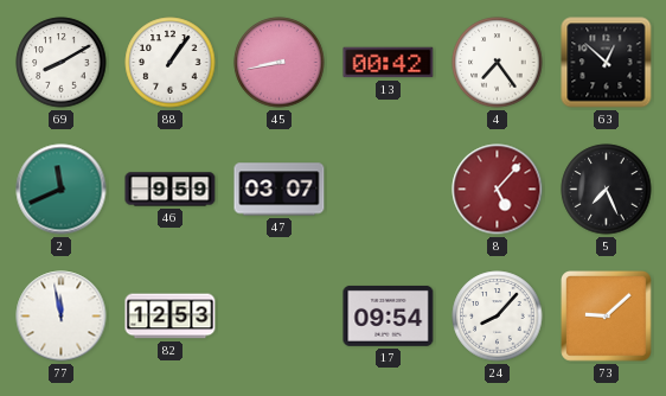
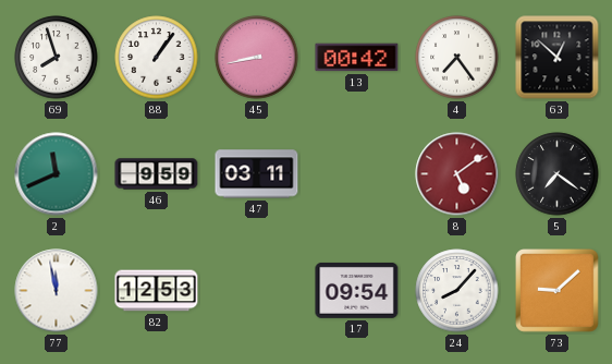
69: 8:10 -> 7:57
47: 03:07 -> 03:11
8: 5:07 -> 5:09
5: 7:26 -> 7:21
